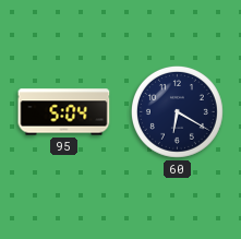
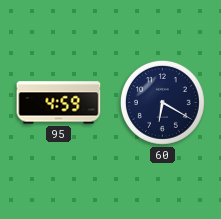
95: 5:04 -> 4:59
